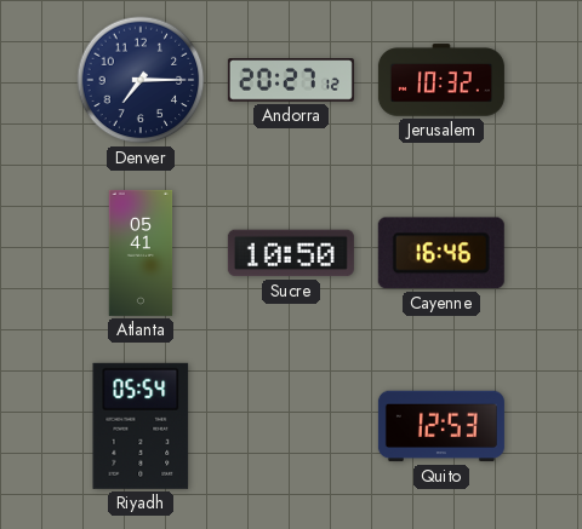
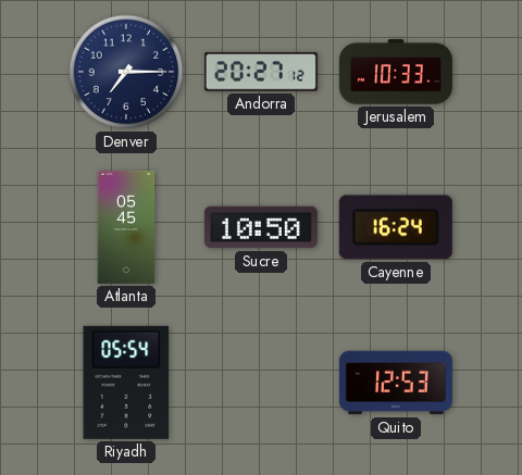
Jerusalem: 10:32 -> 10:33
Atlanta: 05:41 -> 05:45
Cayenne: 16:46 -> 16:24
